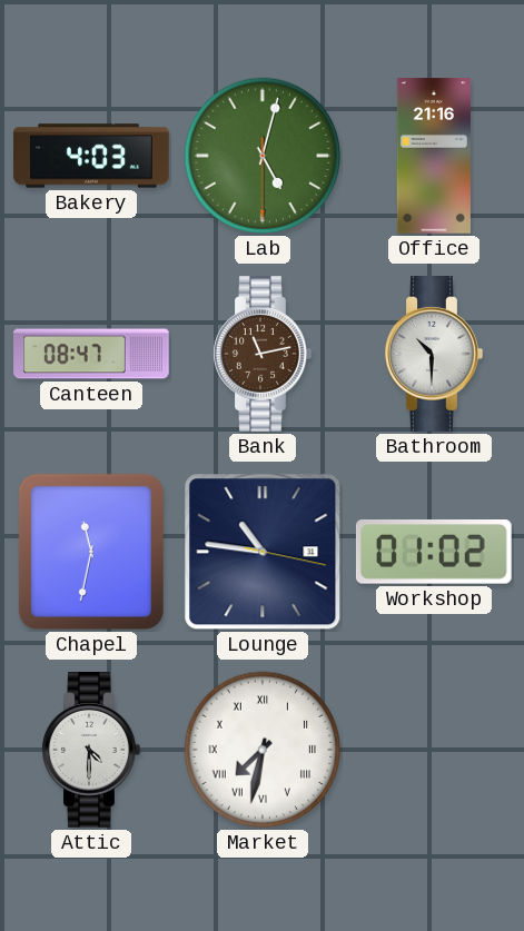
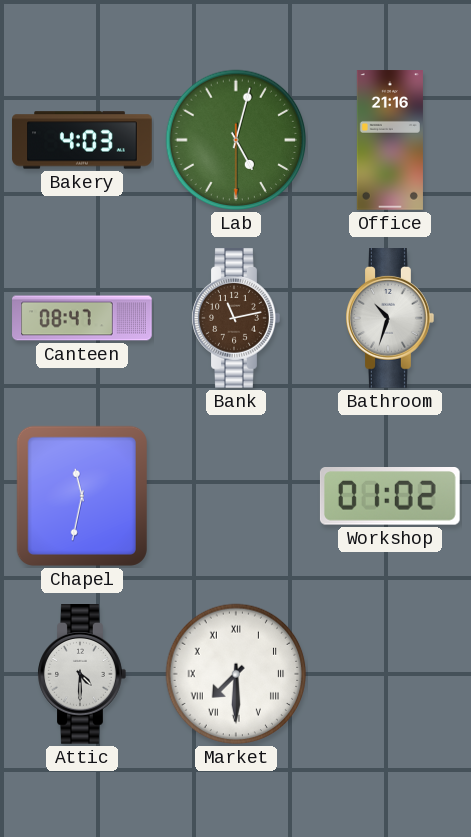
Bathroom: 10:30 -> 10:33
Lounge: 10:46 -> none
Market: 7:32 -> 7:30
